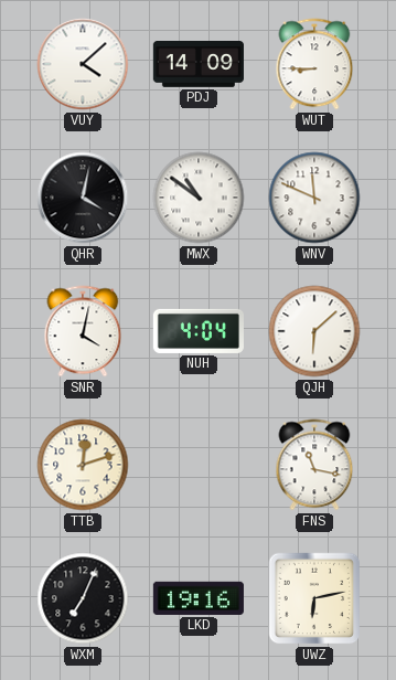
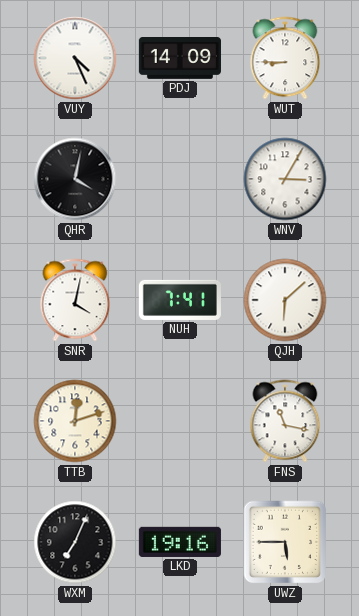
VUY: 4:08 -> 4:26
MWX: 10:51 -> none
WNV: 11:49 -> 3:05
NUH: 4:04 -> 7:41
UWZ: 6:13 -> 5:45
